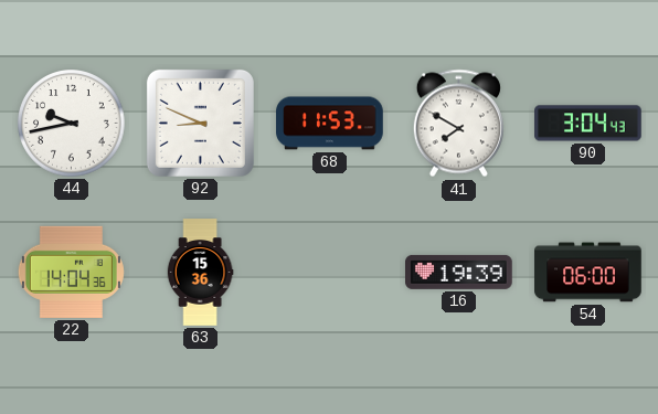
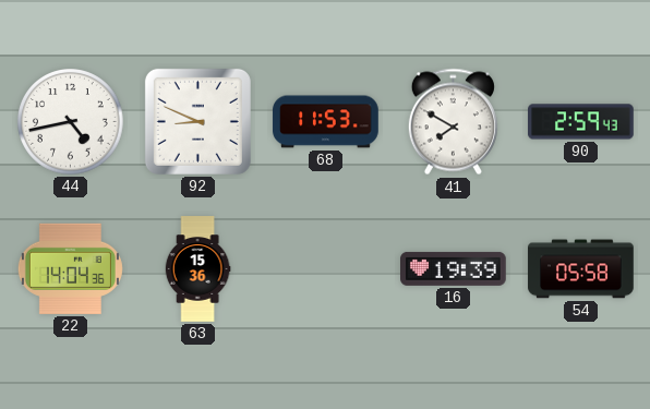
44: 9:43 -> 4:43
90: 3:04 -> 2:59
54: 06:00 -> 05:58
